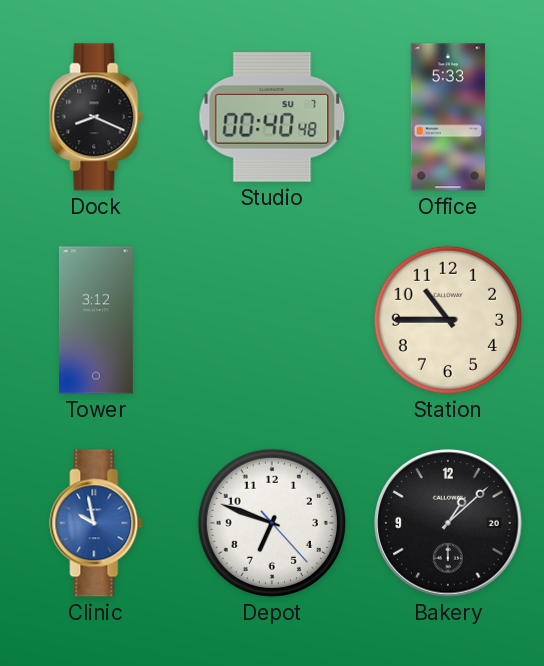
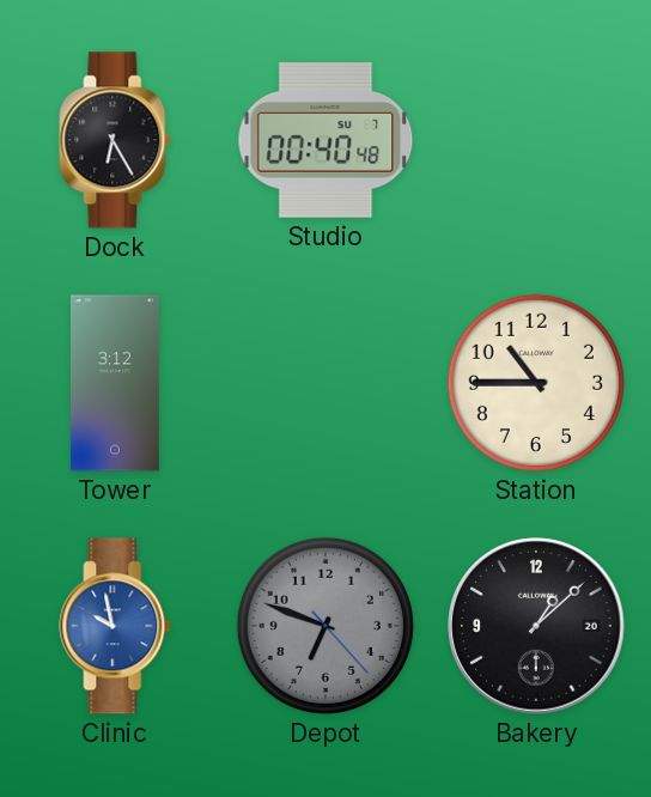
Dock: 8:19 -> 6:25
Office: 5:33 -> none
Depot dial: white -> grey
